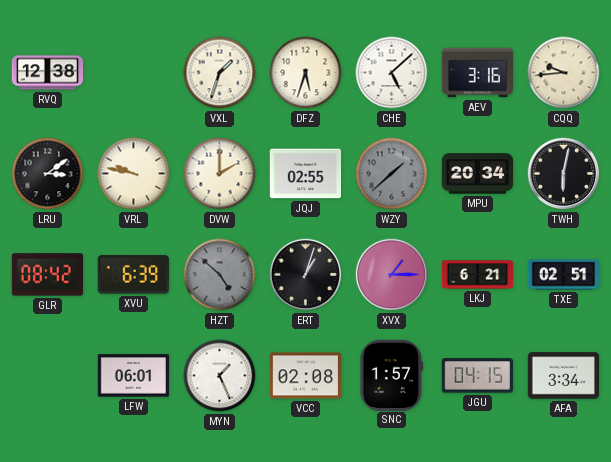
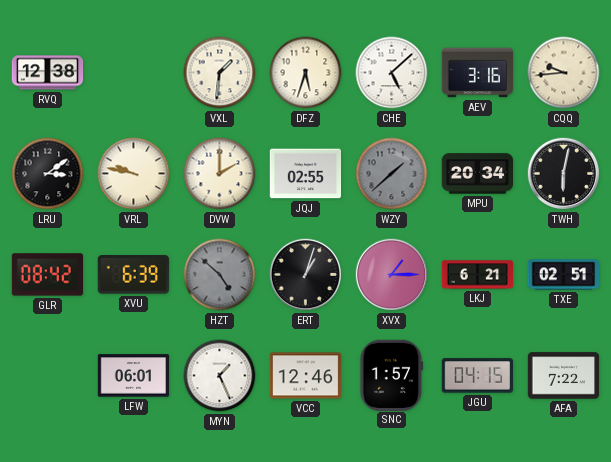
VXL: 1:33 -> 1:31
VCC: 02:08 -> 12:46
AFA: 3:34 -> 7:22
